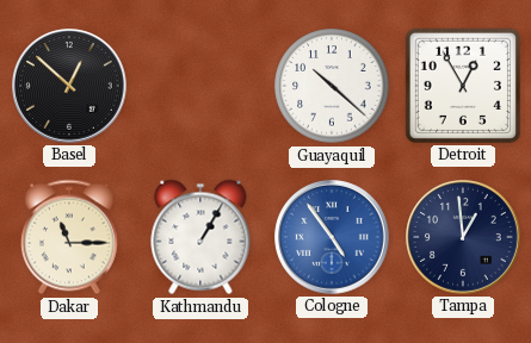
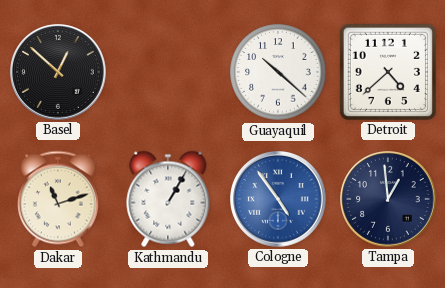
Detroit: 12:55 -> 4:38
Dakar: 11:15 -> 11:12
